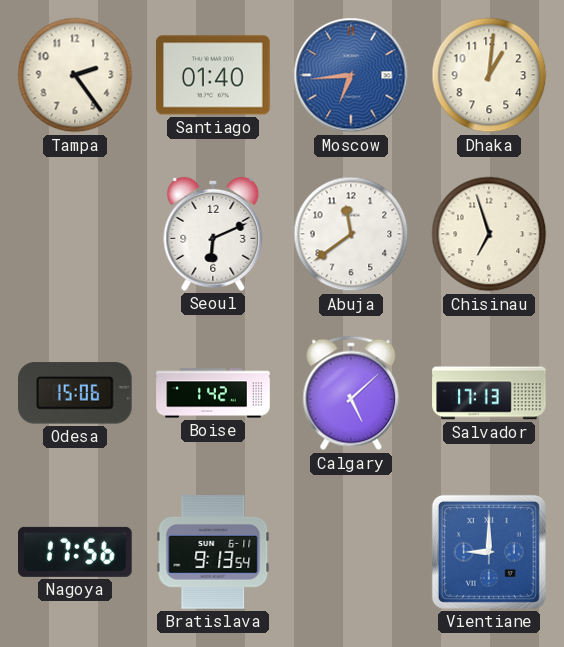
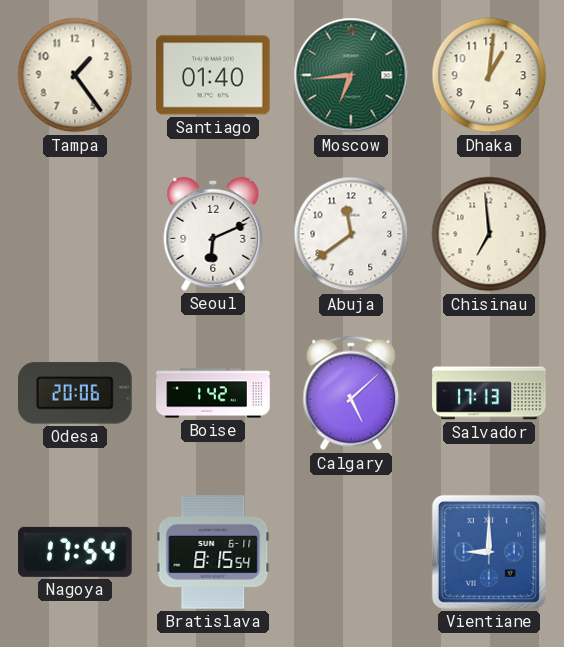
Tampa: 2:24 -> 1:24
Moscow dial: blue -> green
Chisinau: 6:57 -> 6:59
Odesa: 15:06 -> 20:06
Nagoya: 17:56 -> 17:54
Bratislava: 9:13 -> 8:15
